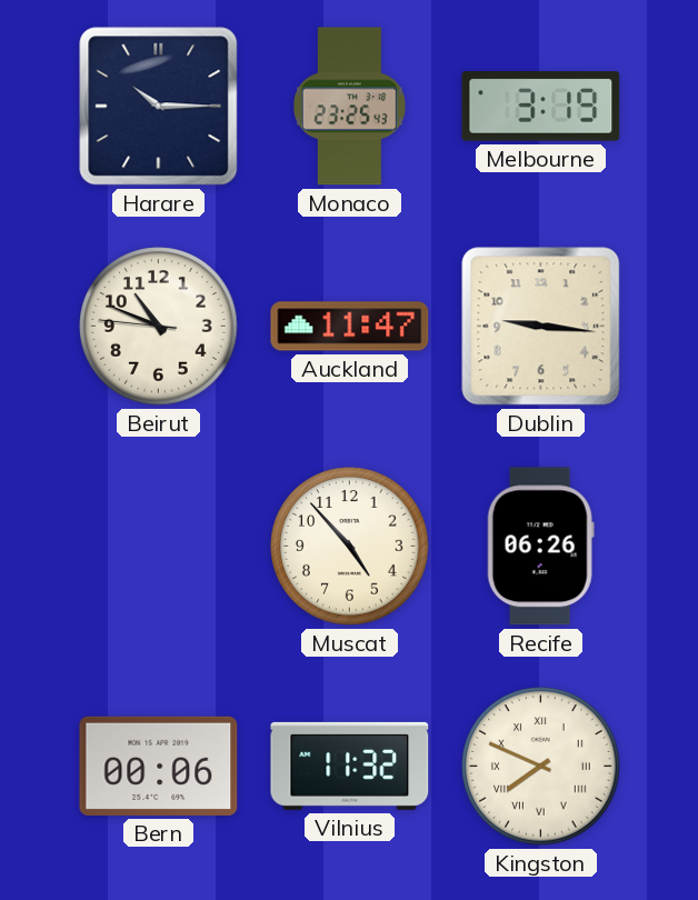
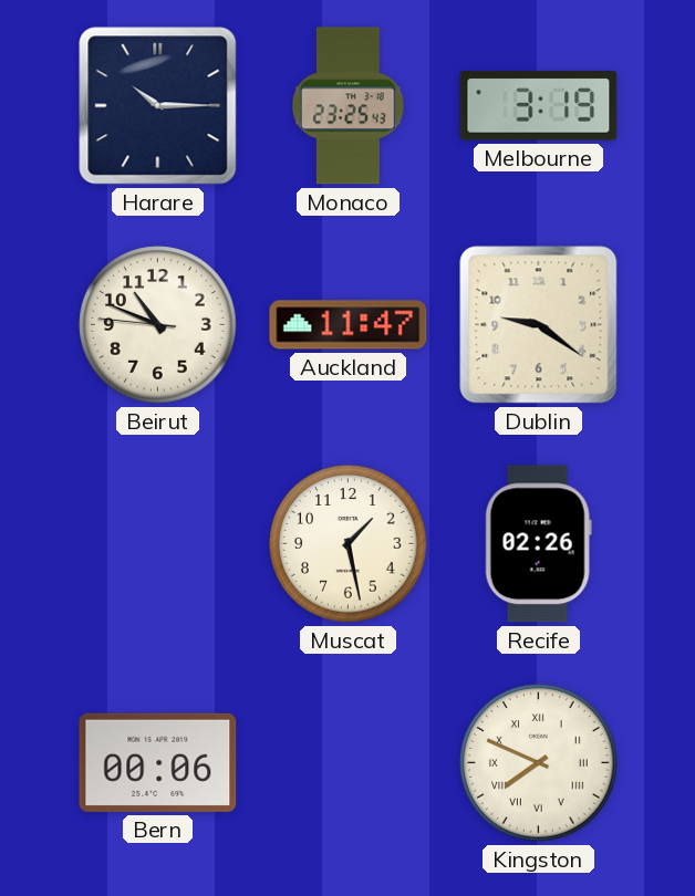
Dublin: 9:16 -> 9:21
Muscat: 4:53 -> 1:28
Recife: 06:26 -> 02:26
Vilnius: 11:32 -> none
